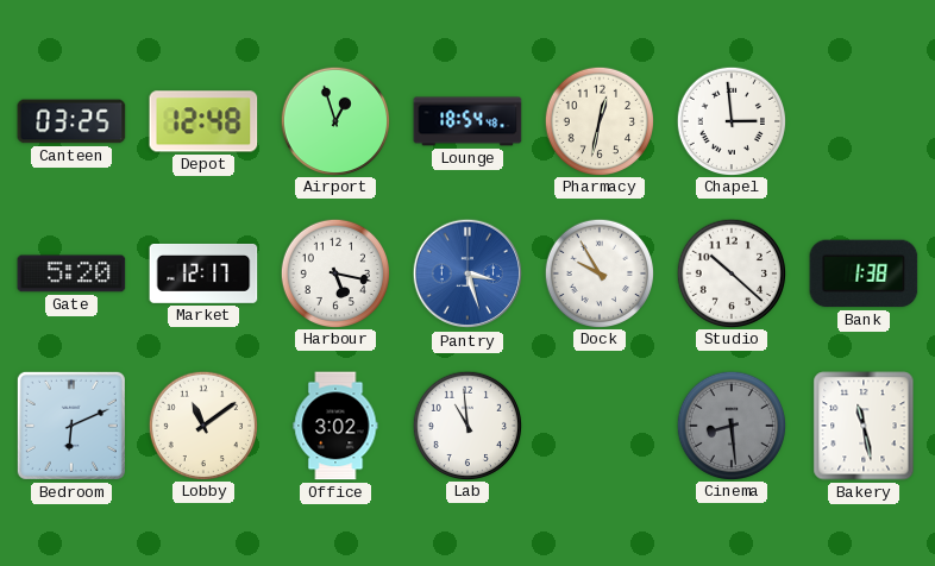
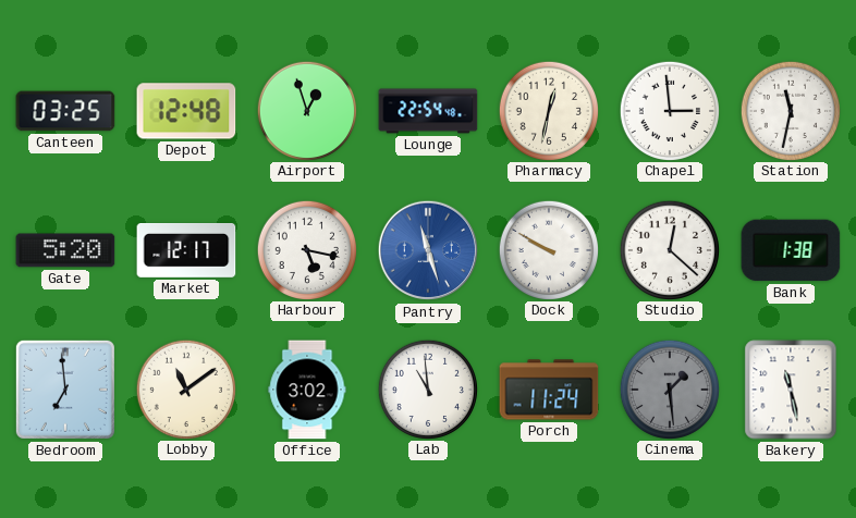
Lounge: 18:54 -> 22:54
Station: none -> 11:32
Pantry: 3:27 -> 11:27
Dock: 9:55 -> 9:50
Studio: 10:22 -> 12:22
Bedroom: 6:11 -> 6:59
Porch: none -> 11:24
Cinema: 8:29 -> 1:29
